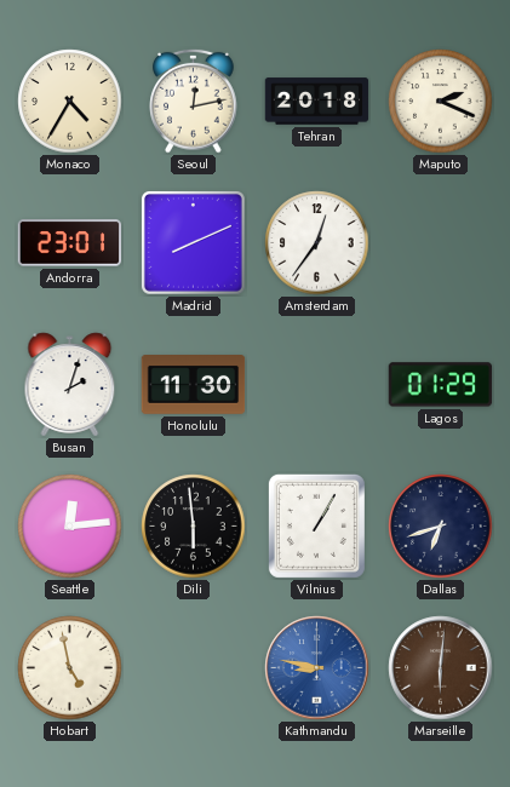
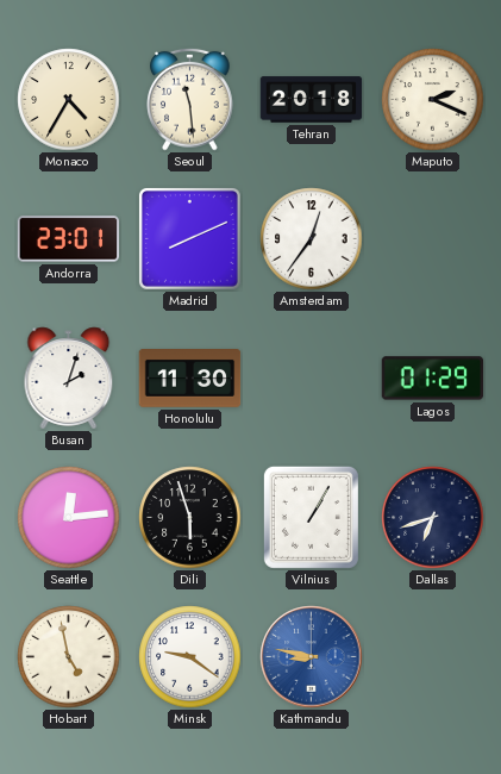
Seoul: 12:13 -> 11:29
Dili: 5:59 -> 5:57
Minsk: none -> 9:21
Marseille: 6:01 -> none
